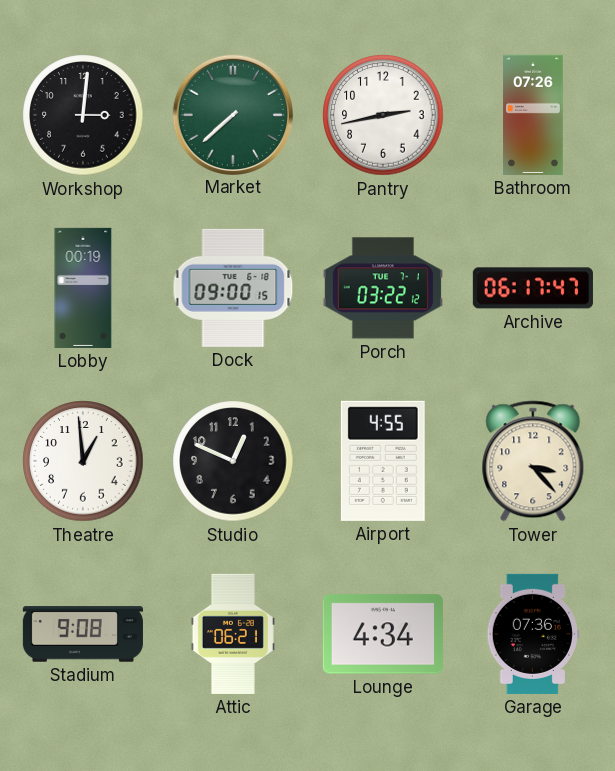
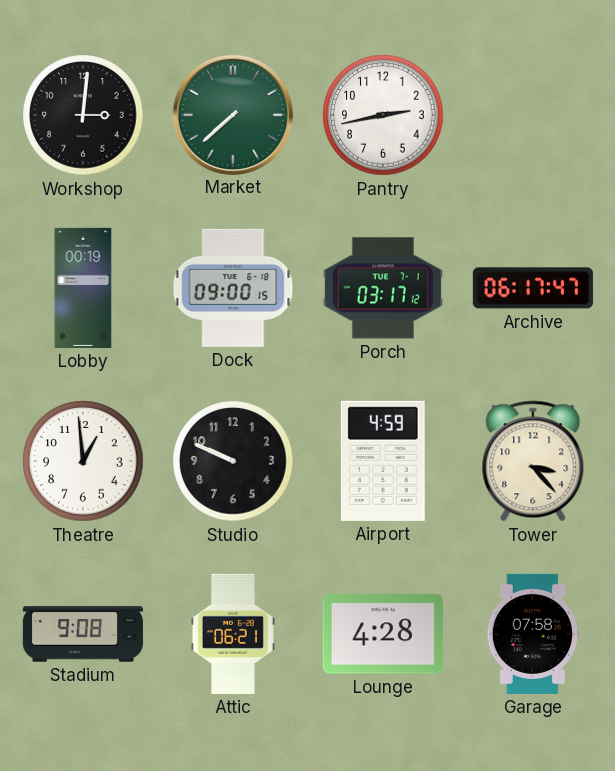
Bathroom: 07:26 -> none
Porch: 03:22 -> 03:17
Studio: 12:49 -> 9:49
Airport: 4:55 -> 4:59
Lounge: 4:34 -> 4:28
Garage: 07:36 -> 07:58
